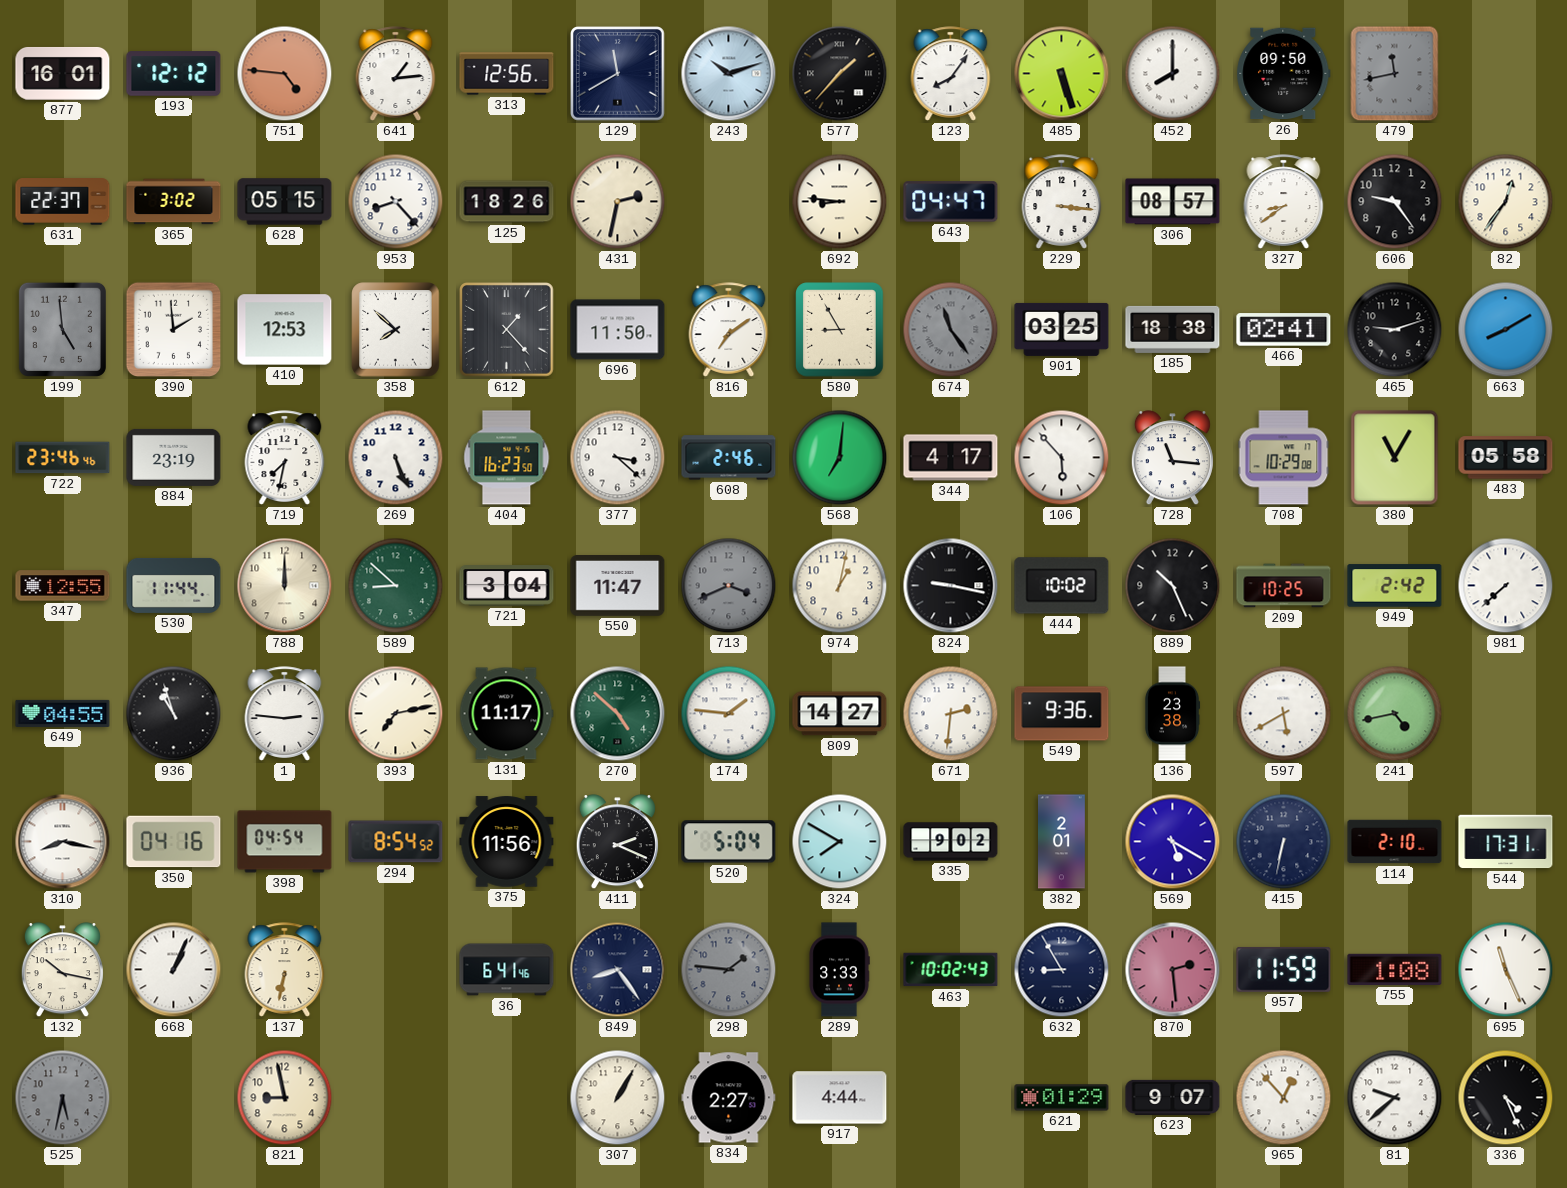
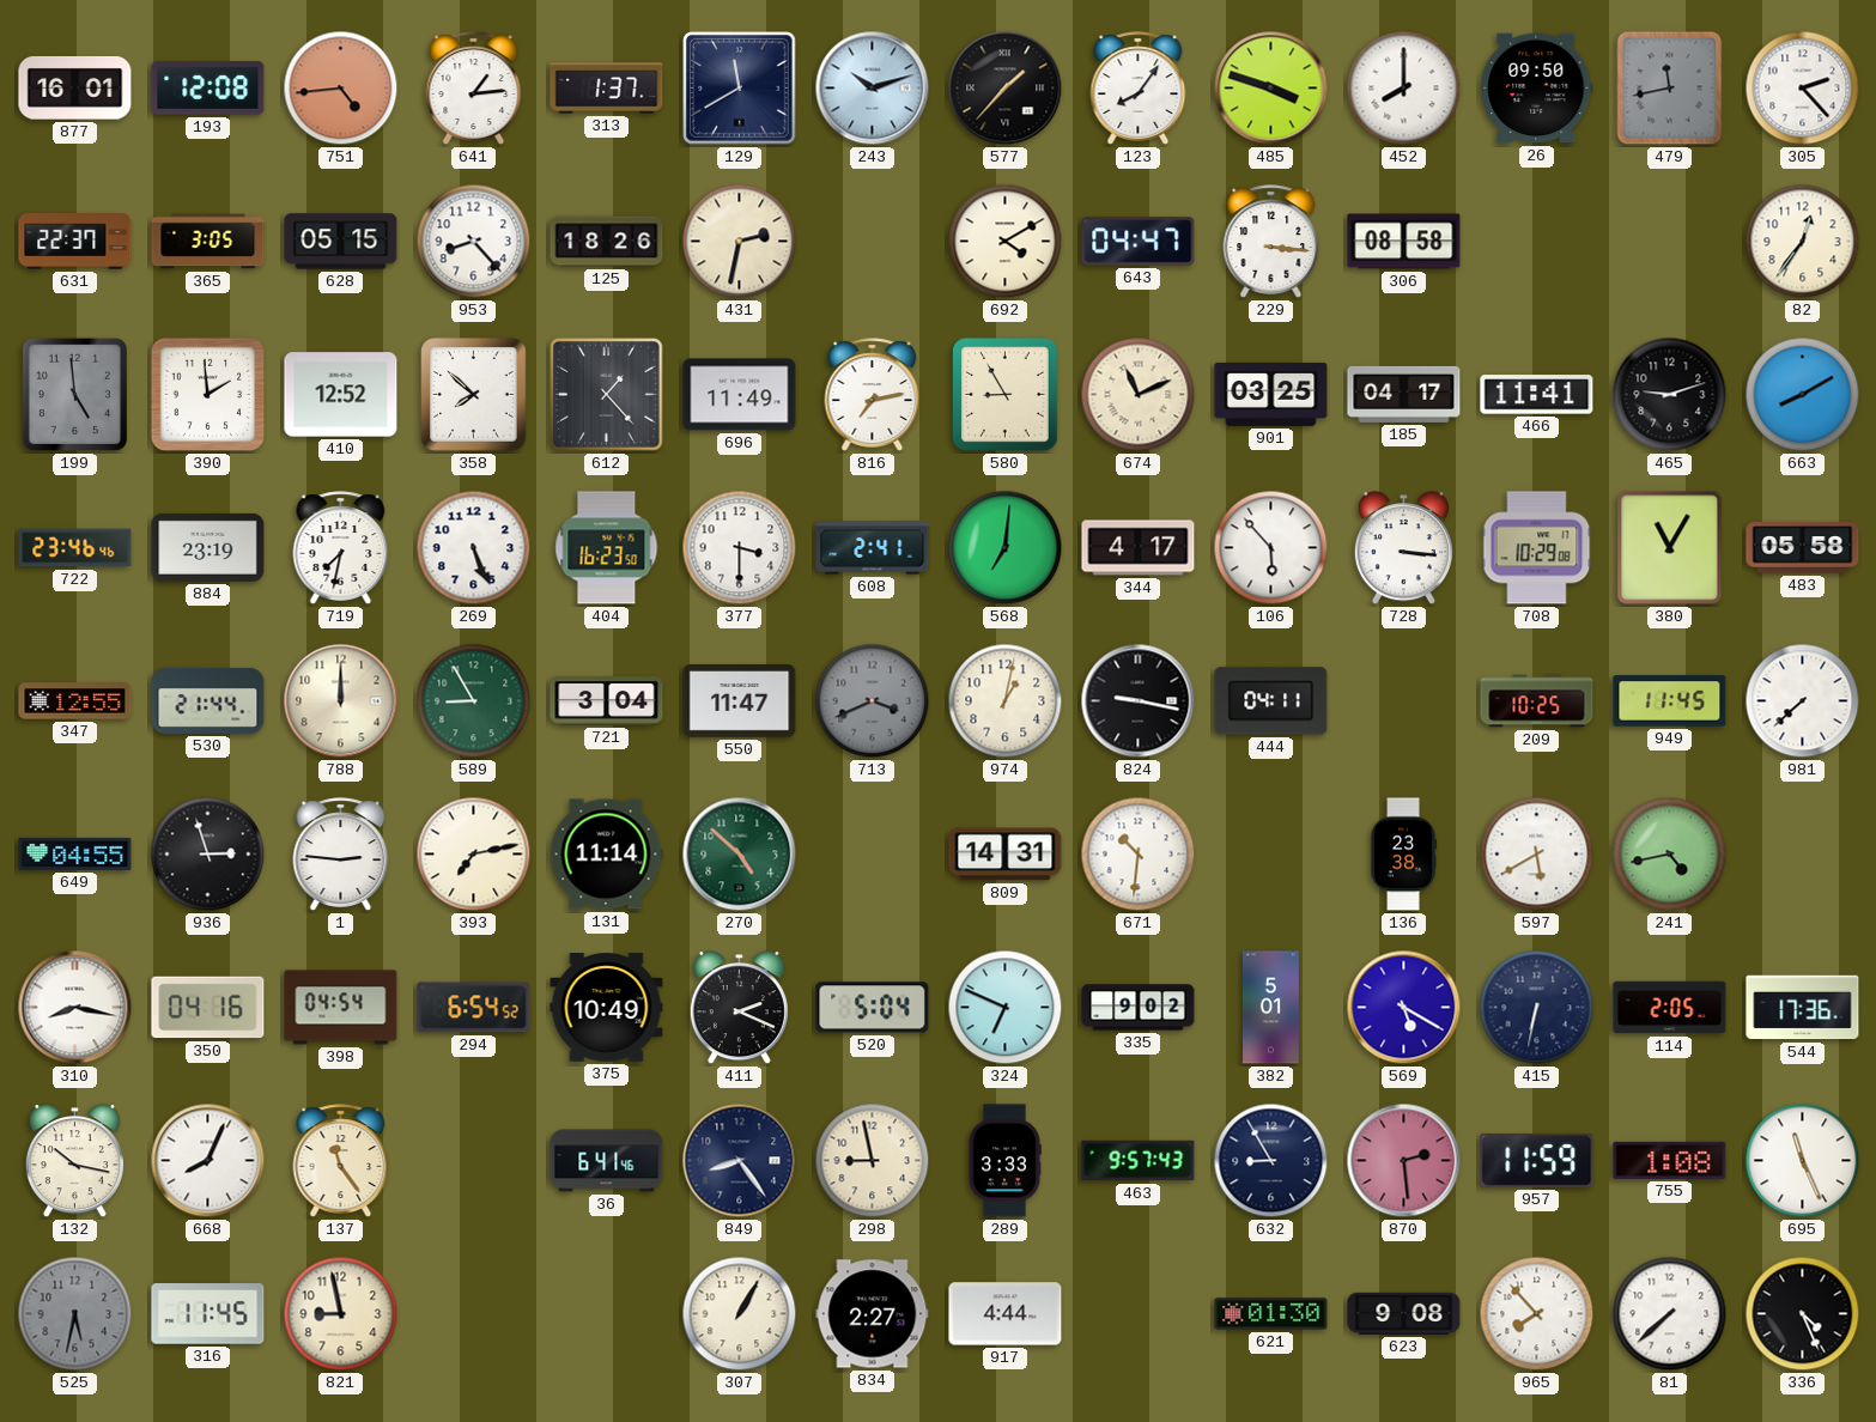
193: 12:12 -> 12:08
751: 4:46 -> 4:44
313: 12:56 -> 1:37
485: 5:27 -> 3:48
305: none -> 2:23
365: 3:02 -> 3:05
692: 8:46 -> 4:10
306: 08:57 -> 08:58
327: 8:39 -> none
606: 9:24 -> none
410: 12:53 -> 12:52
696: 11:50 -> 11:49
816: 7:09 -> 7:13
674: 11:24 -> 11:11
674 dial: grey -> cream
185: 18:38 -> 04:17
466: 02:41 -> 11:41
377: 3:22 -> 3:30
608: 2:46 -> 2:41
728: 11:16 -> 3:16
530: 11:44 -> 21:44
589: 8:52 -> 8:55
444: 10:02 -> 04:11
889: 10:26 -> none
949: 2:42 -> 11:45
936: 10:57 -> 2:57
131: 11:17 -> 11:14
174: 1:46 -> none
809: 14:27 -> 14:31
671: 2:31 -> 10:31
549: 9:36 -> none
294: 8:54 -> 6:54
375: 11:56 -> 10:49
324: 7:50 -> 6:49
382: 2:01 -> 5:01
114: 2:10 -> 2:05
544: 17:31 -> 17:36
668: 1:04 -> 8:04
137: 6:32 -> 11:24
298: 1:46 -> 8:58
298 dial: grey -> cream
463: 10:02 -> 9:57
316: none -> 11:45
621: 01:29 -> 01:30
623: 9:07 -> 9:08
965: 12:53 -> 7:53
81: 9:38 -> 7:38
